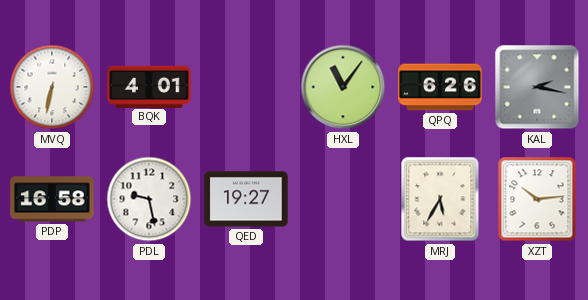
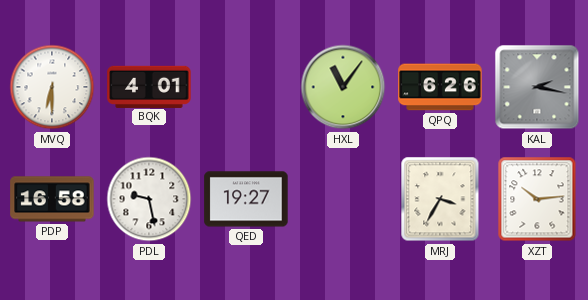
MVQ: 6:32 -> 6:30
MRJ: 5:35 -> 3:35
